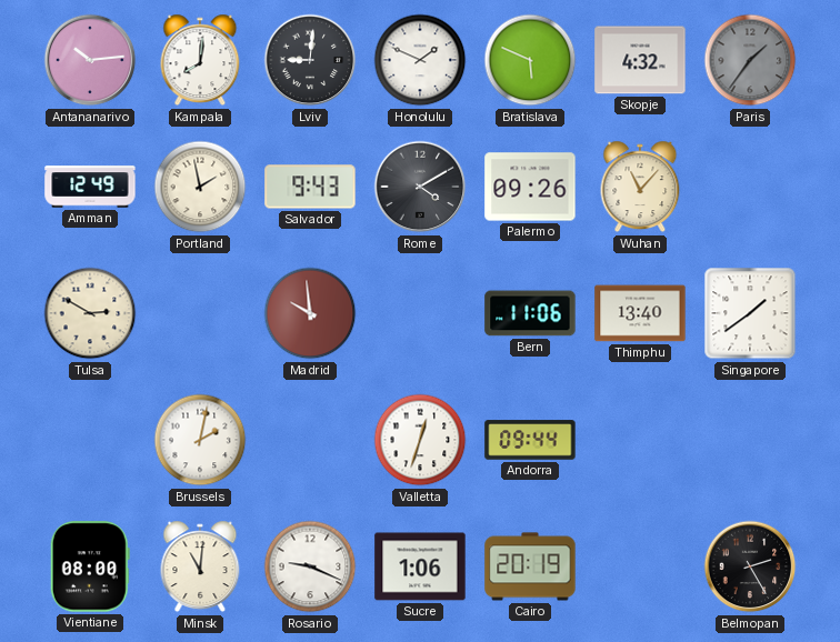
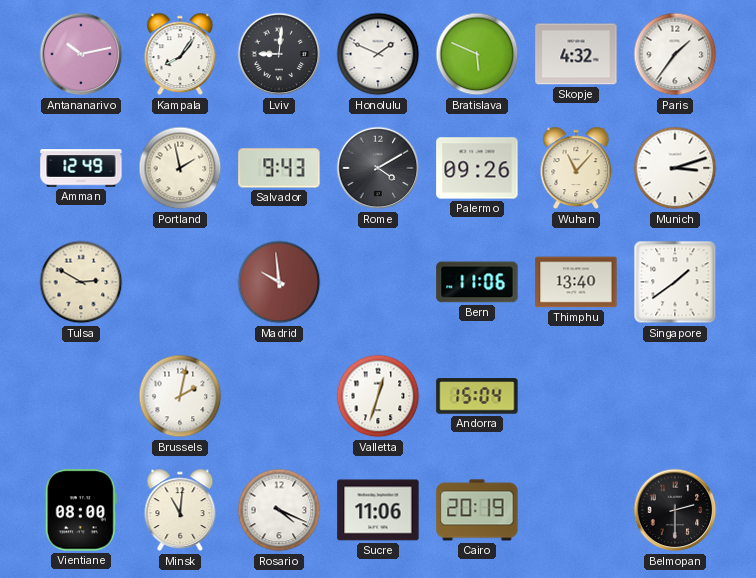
Antananarivo: 10:14 -> 10:13
Kampala: 8:01 -> 8:06
Paris dial: grey -> white
Munich: none -> 3:12
Andorra: 09:44 -> 15:04
Rosario: 9:19 -> 4:19
Sucre: 1:06 -> 11:06
Belmopan: 2:25 -> 2:30
